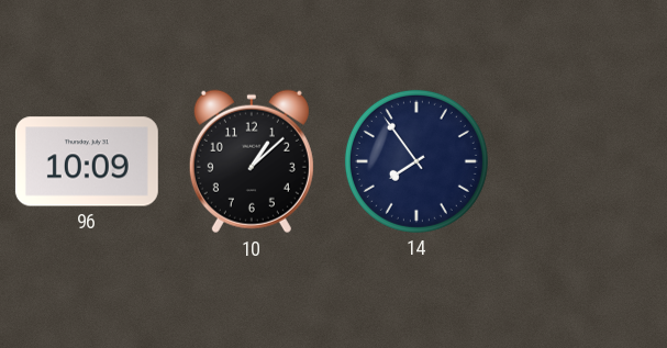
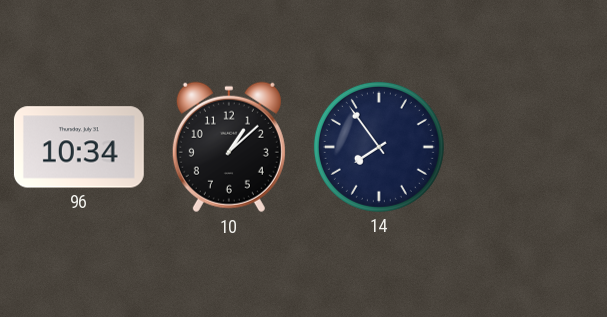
96: 10:09 -> 10:34
